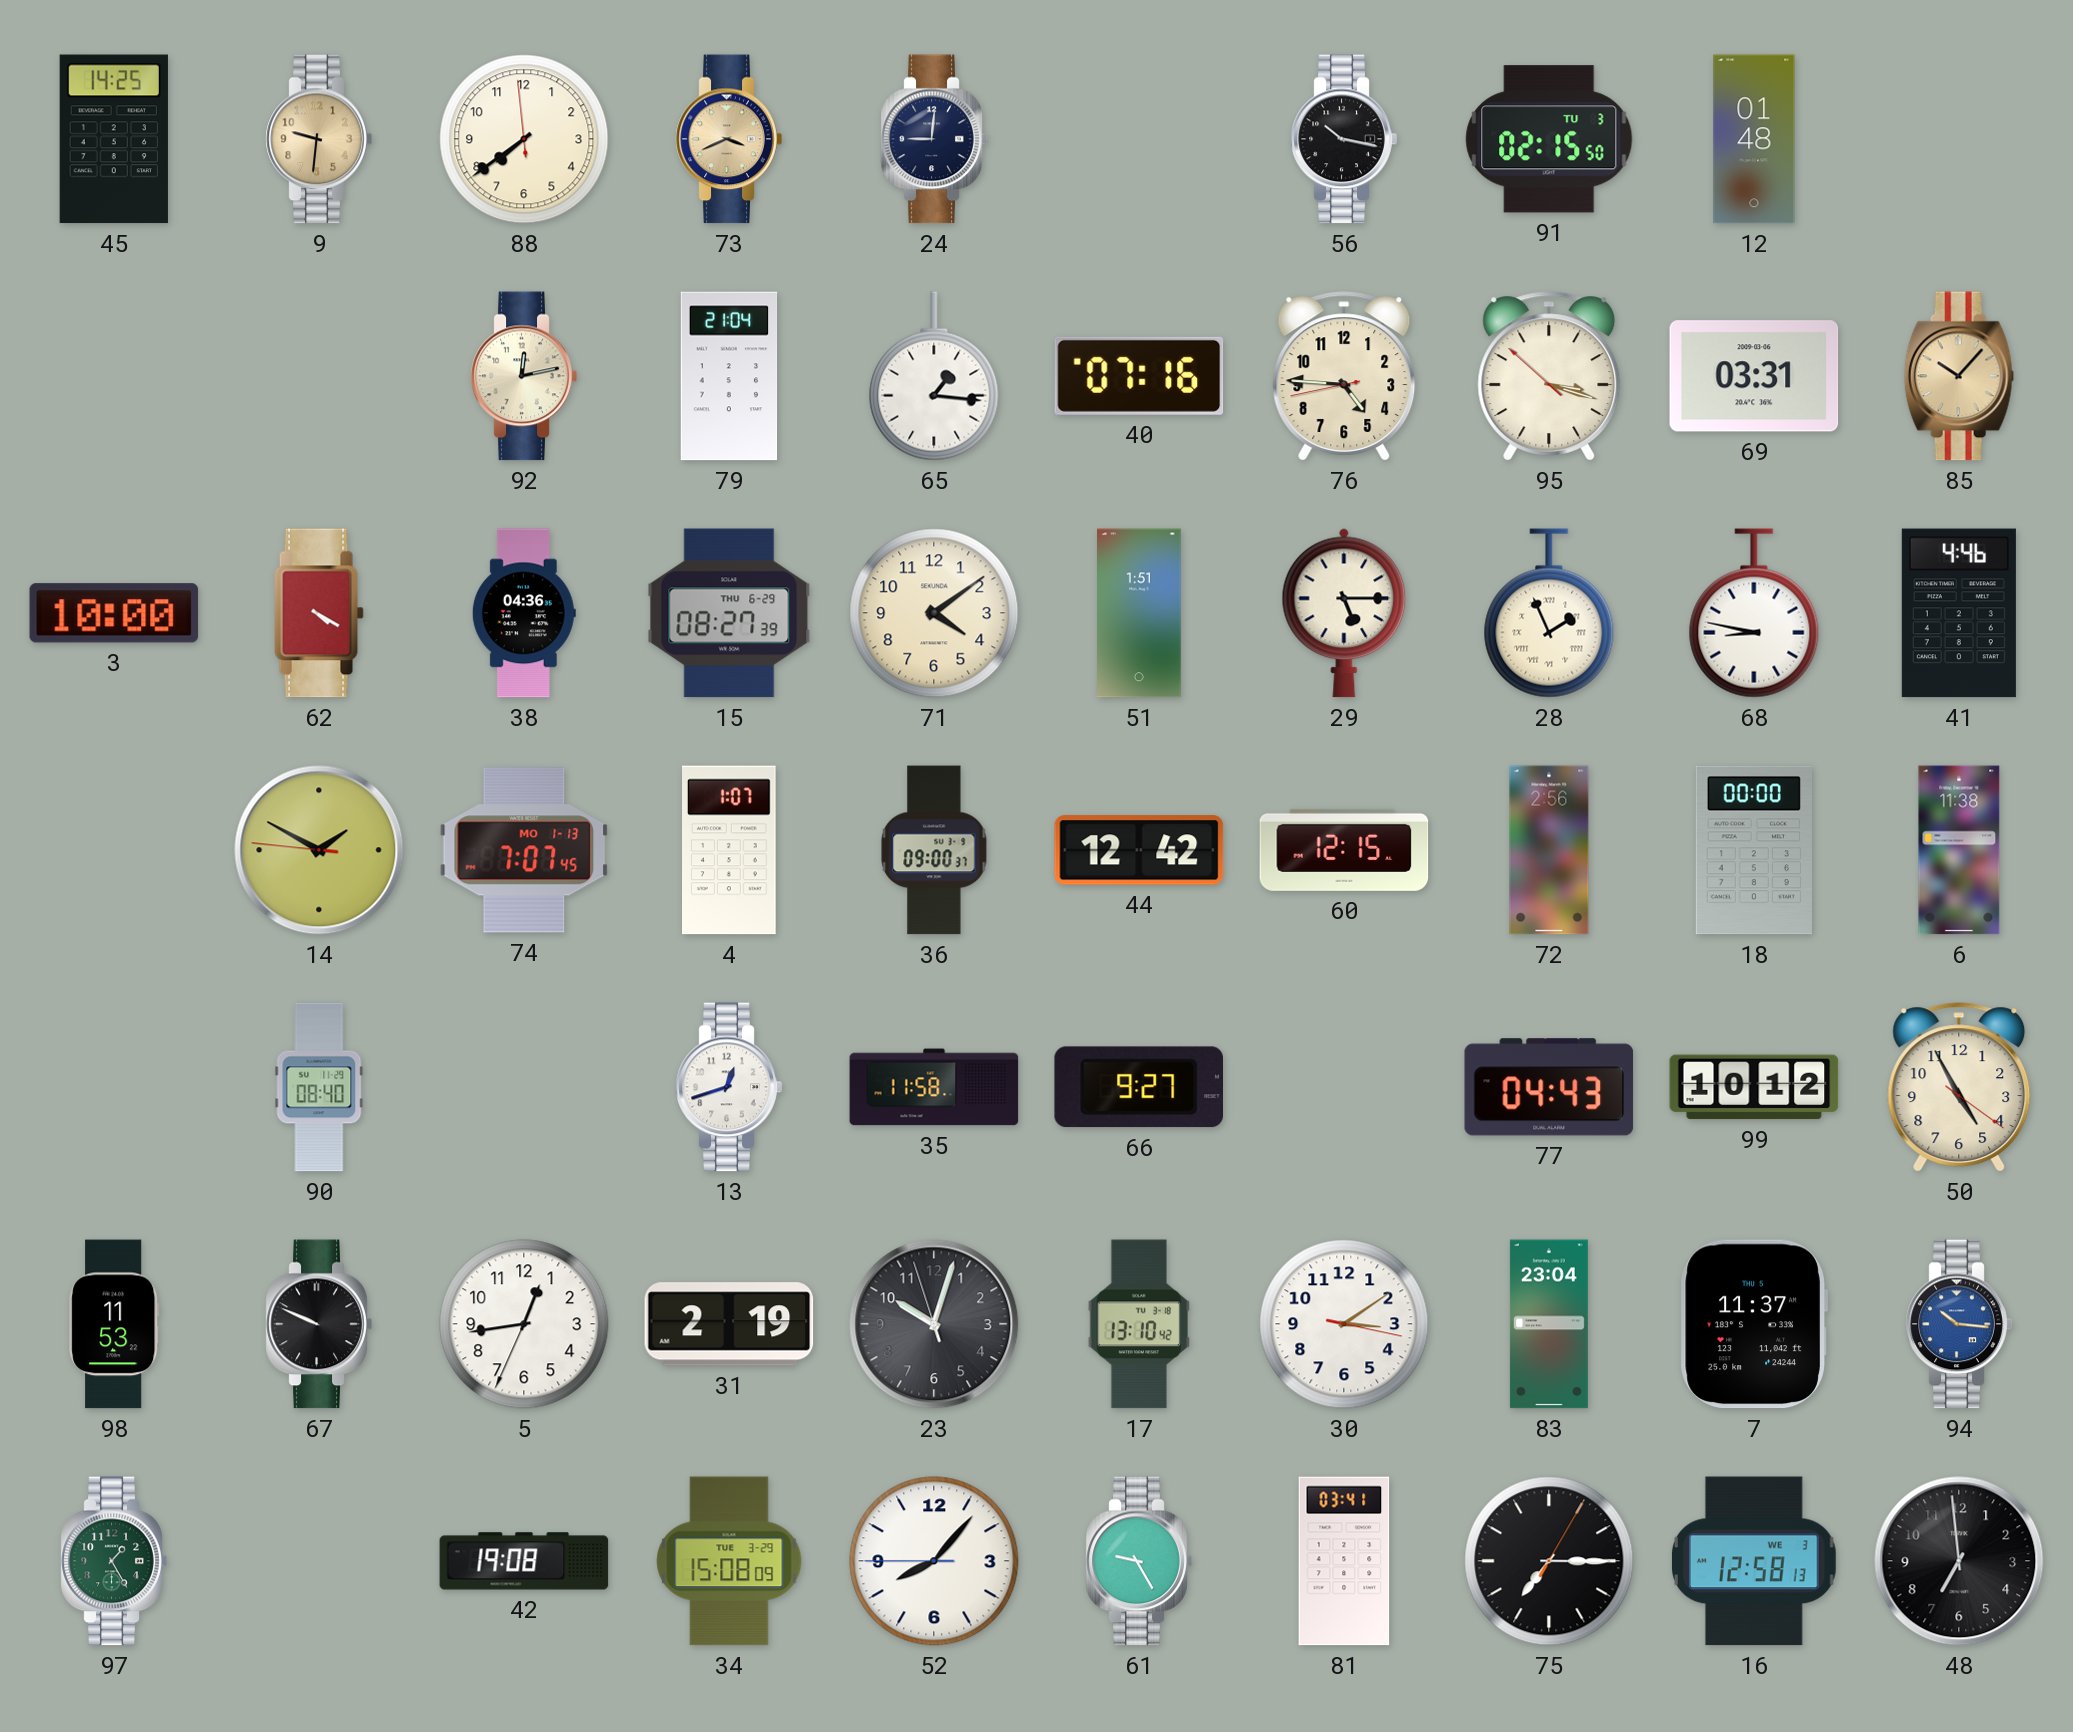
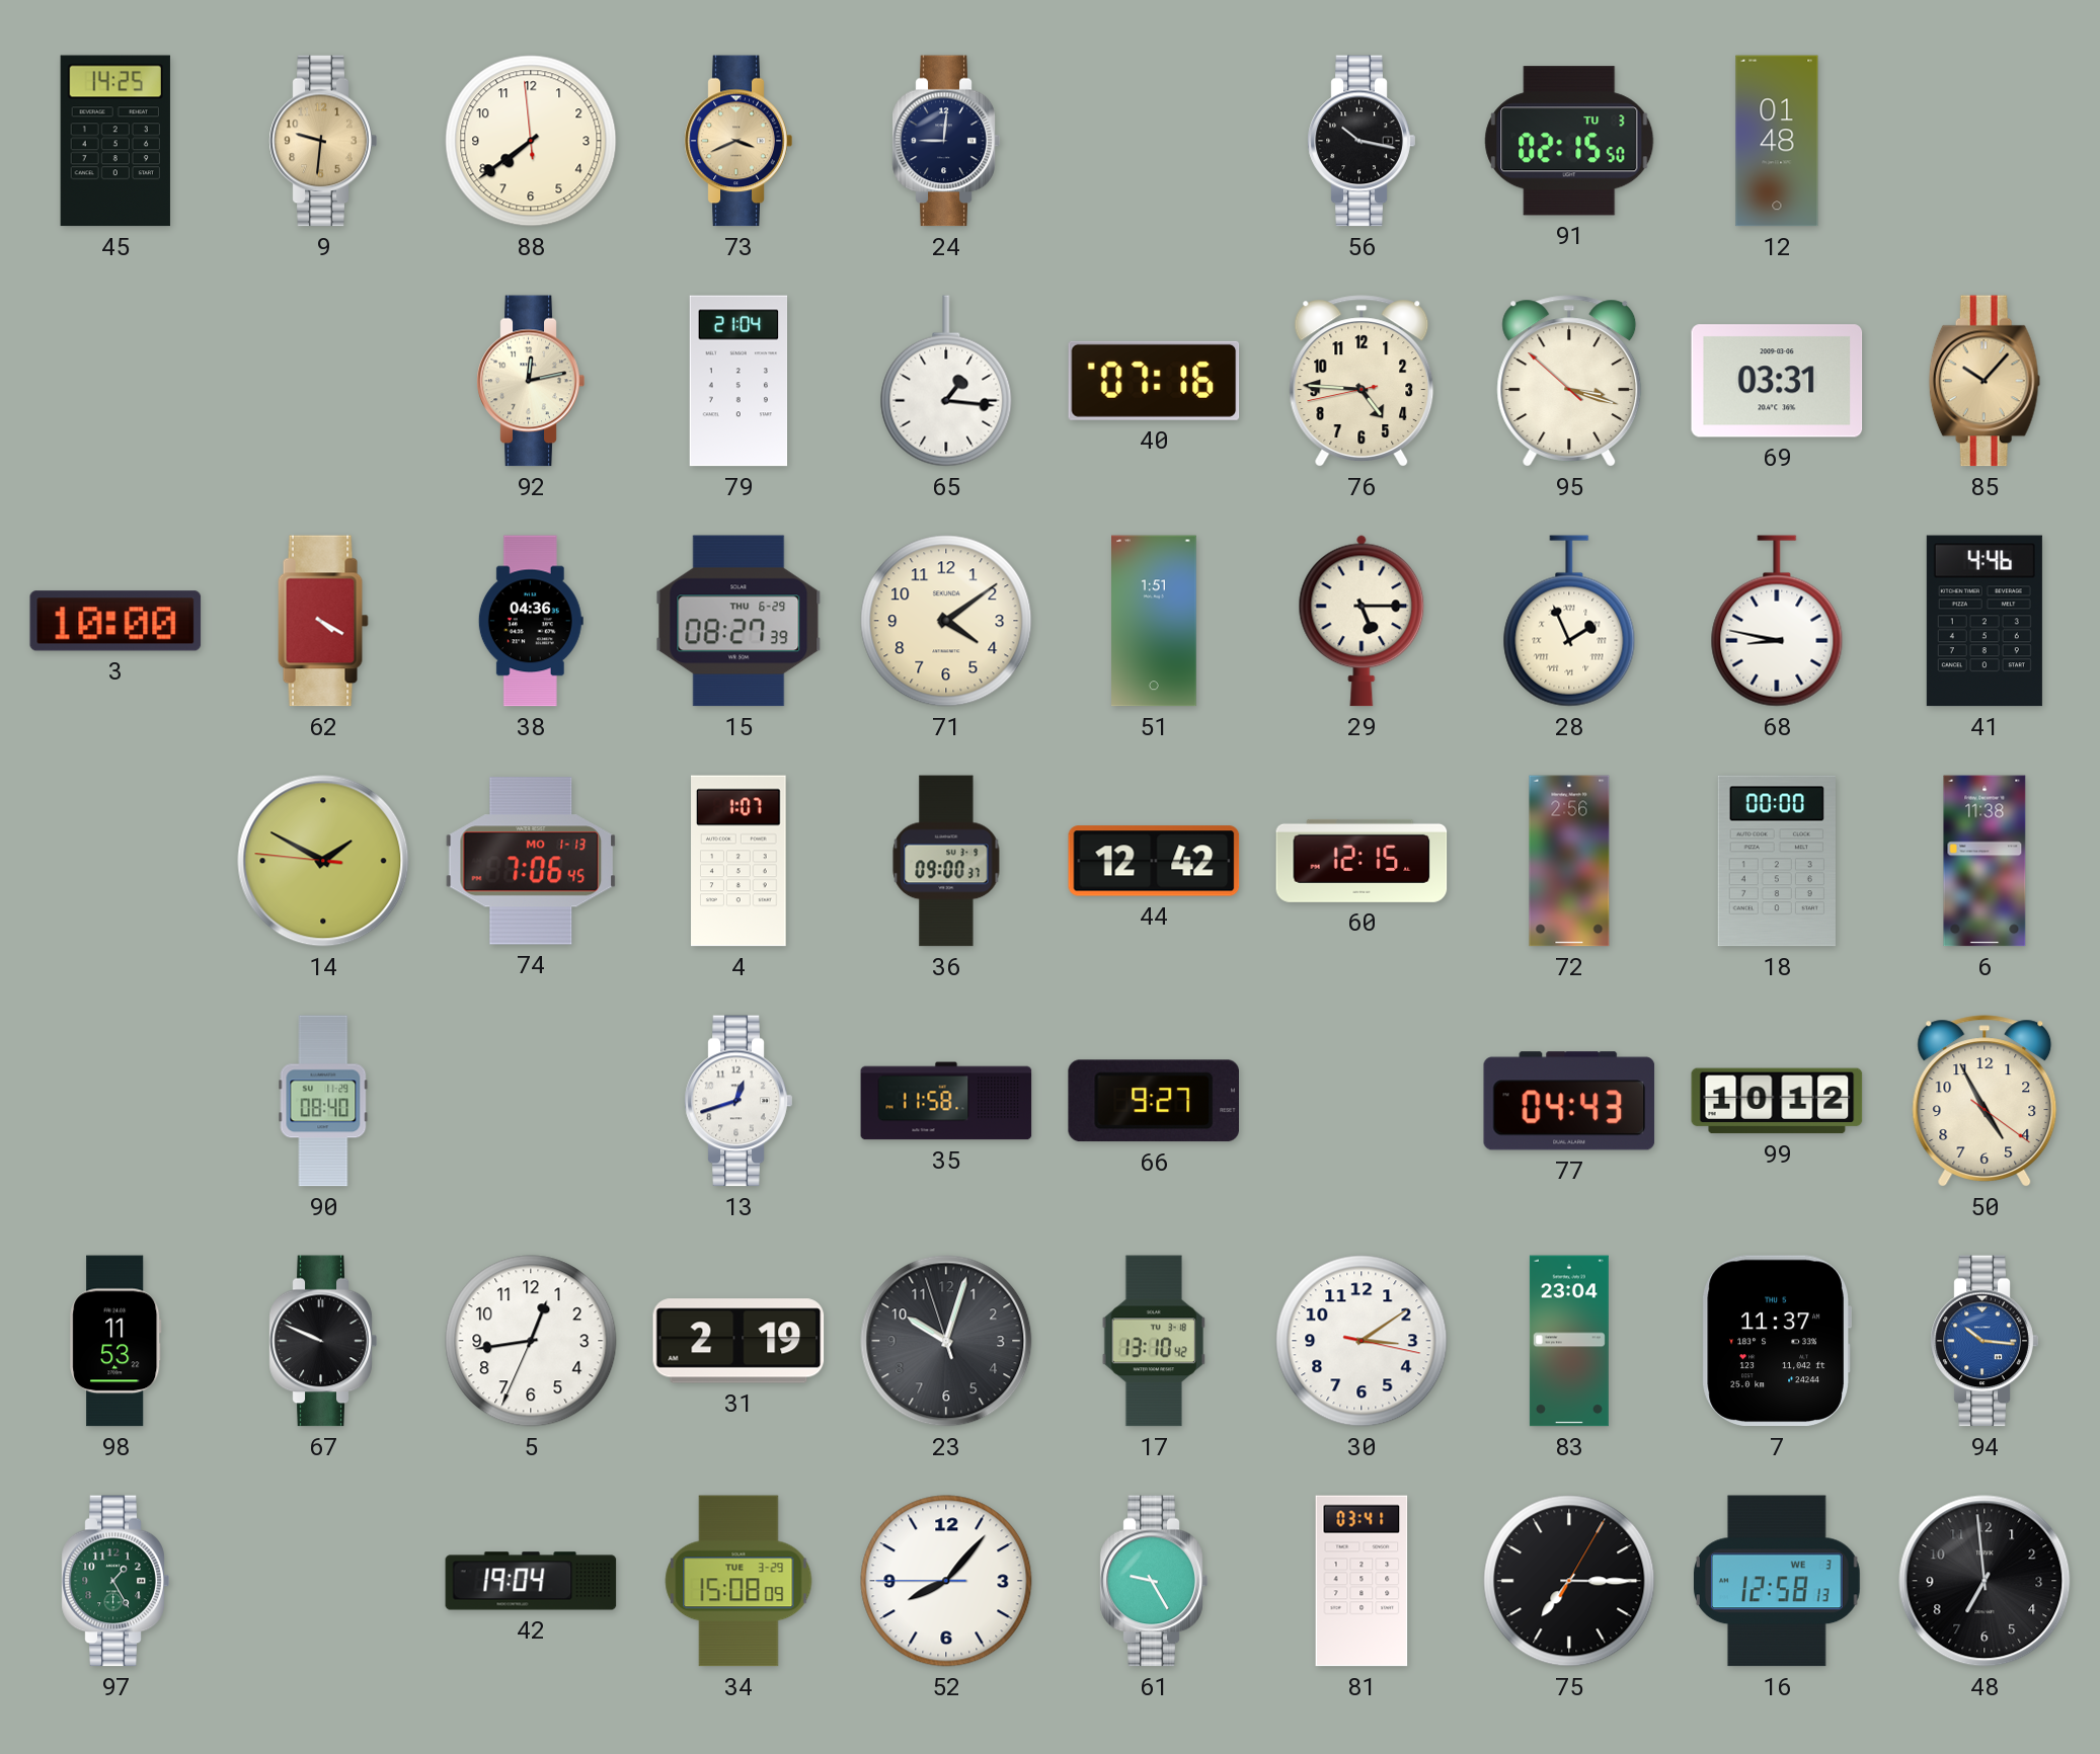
74: 7:07 -> 7:06
42: 19:08 -> 19:04
